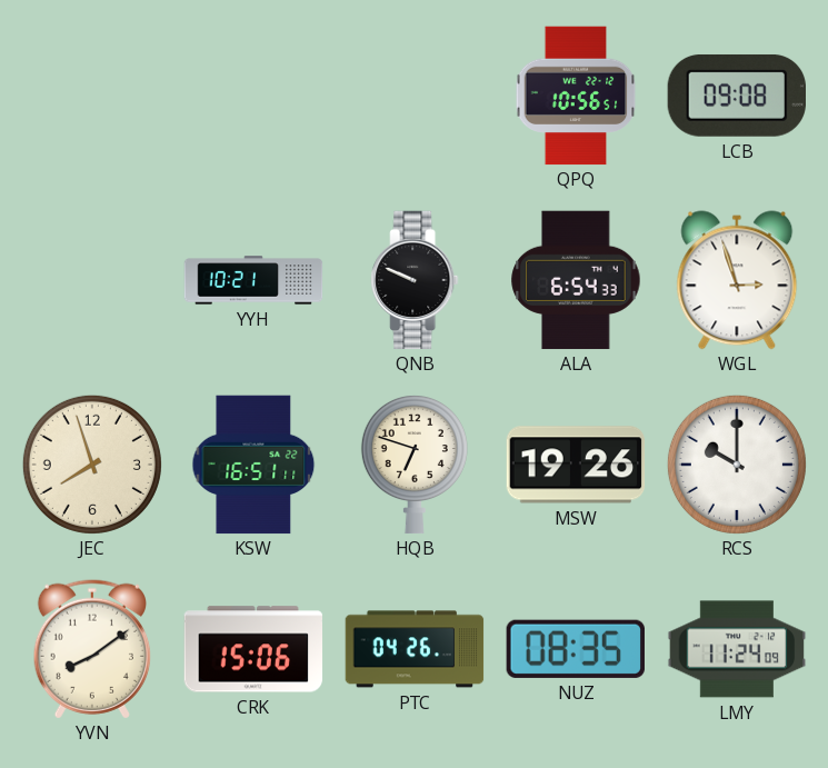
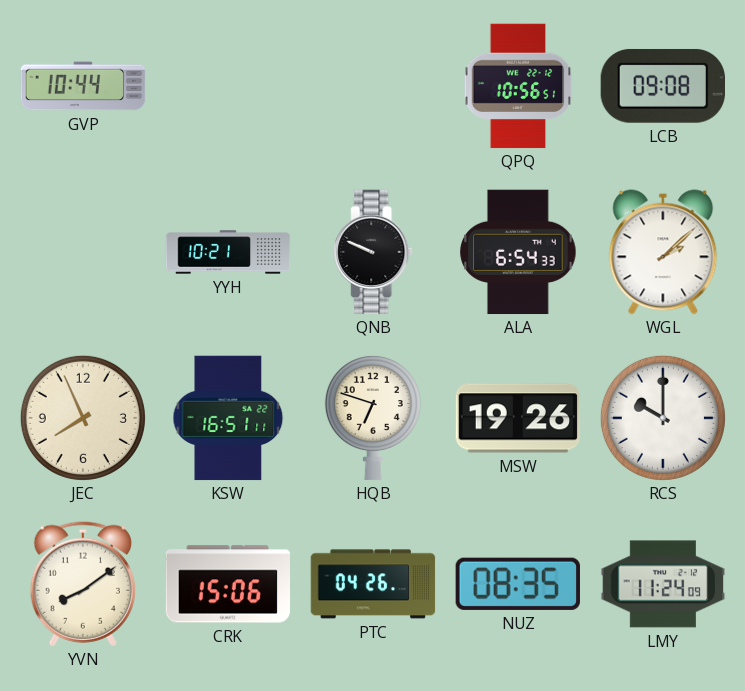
GVP: none -> 10:44
WGL: 2:57 -> 2:08
JEC: 7:57 -> 7:56
